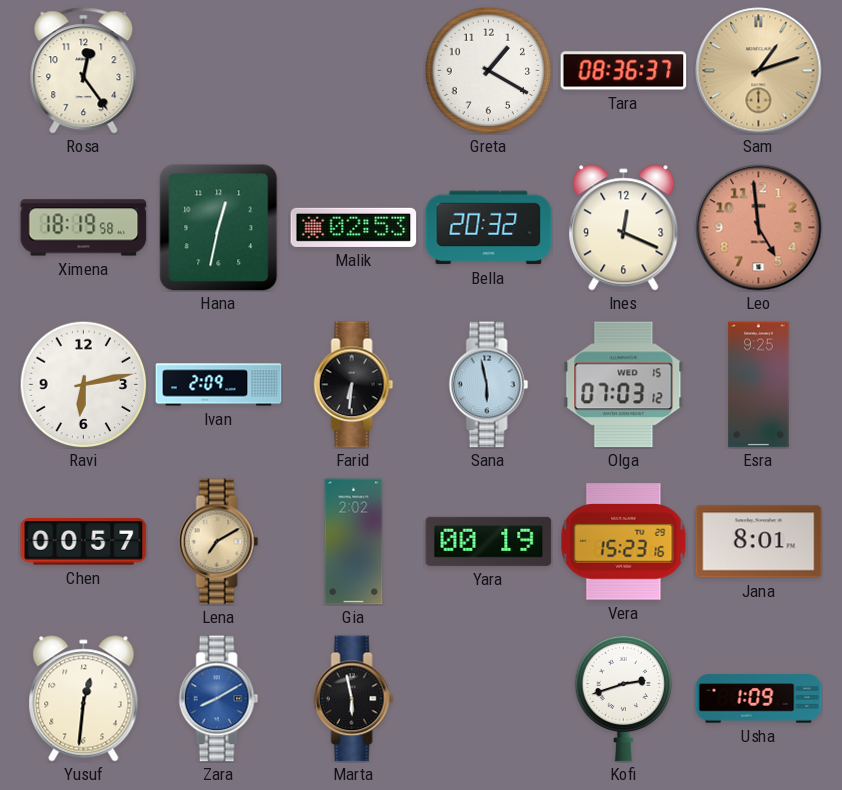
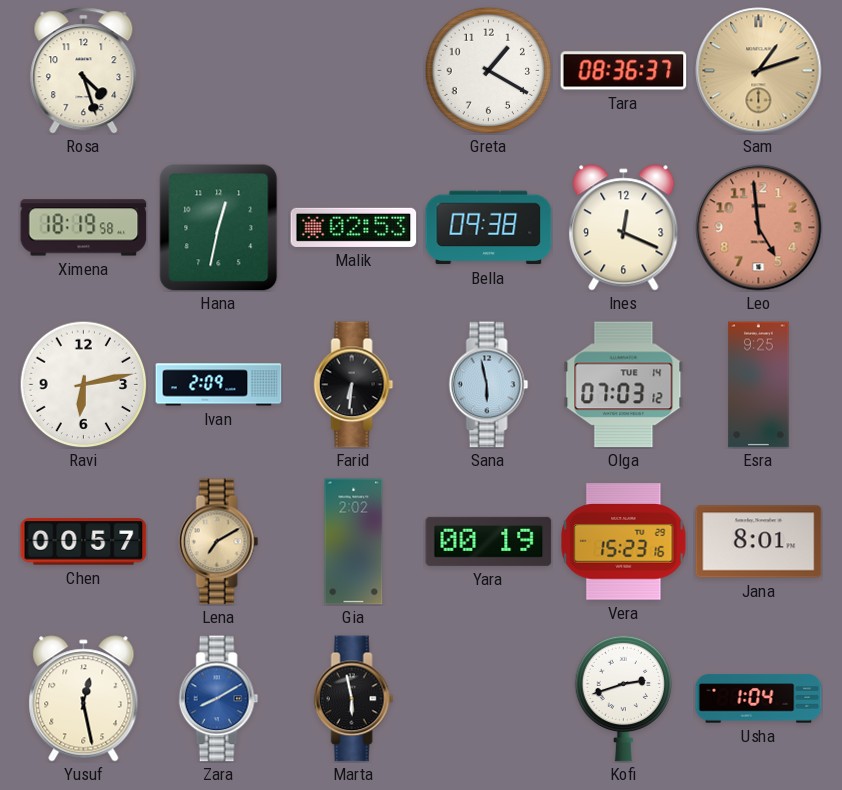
Rosa: 12:24 -> 4:27
Bella: 20:32 -> 09:38
Olga date: WED 15 -> TUE 14
Yusuf: 12:31 -> 12:28
Usha: 1:09 -> 1:04
